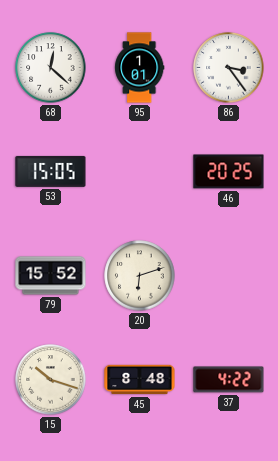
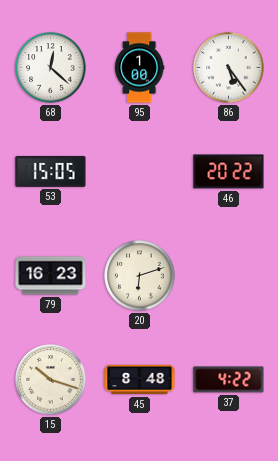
95: 1:01 -> 1:00
86: 3:24 -> 5:24
46: 20:25 -> 20:22
79: 15:52 -> 16:23
